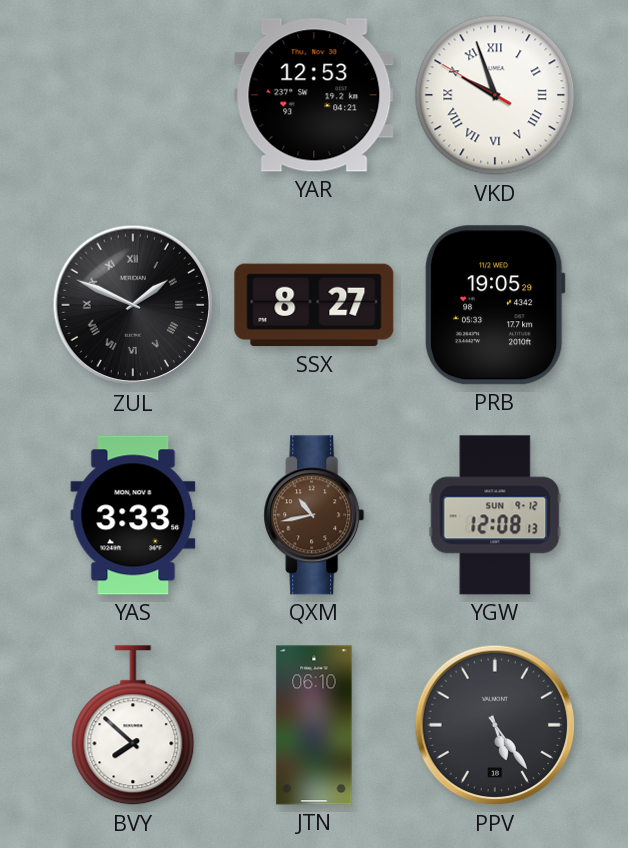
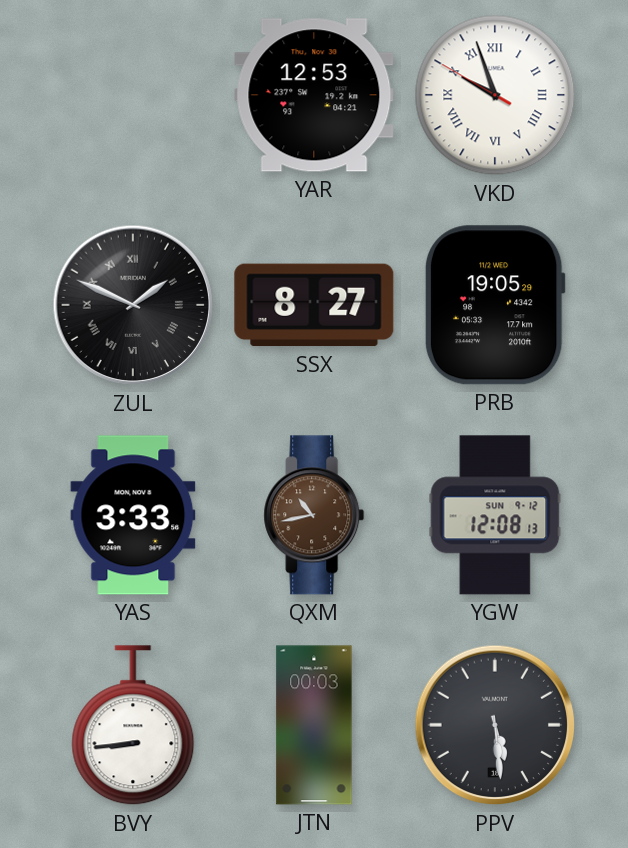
BVY: 7:52 -> 8:44
JTN: 06:10 -> 00:03
PPV: 5:24 -> 5:29
